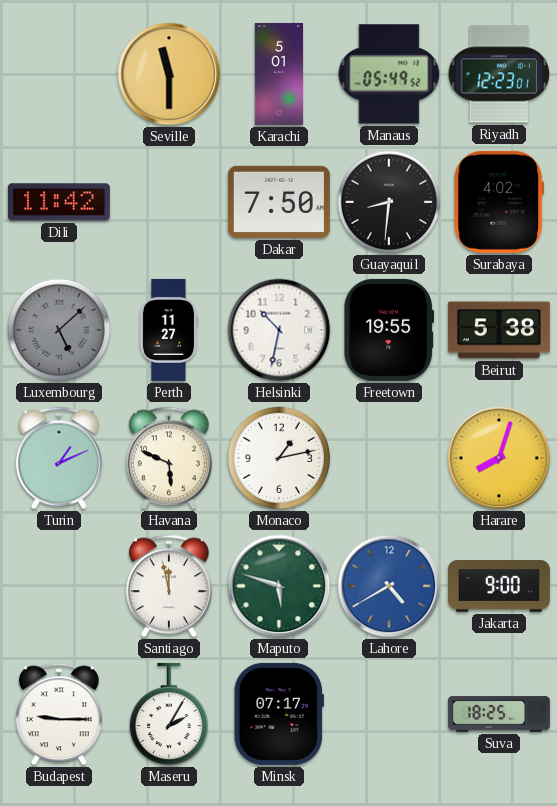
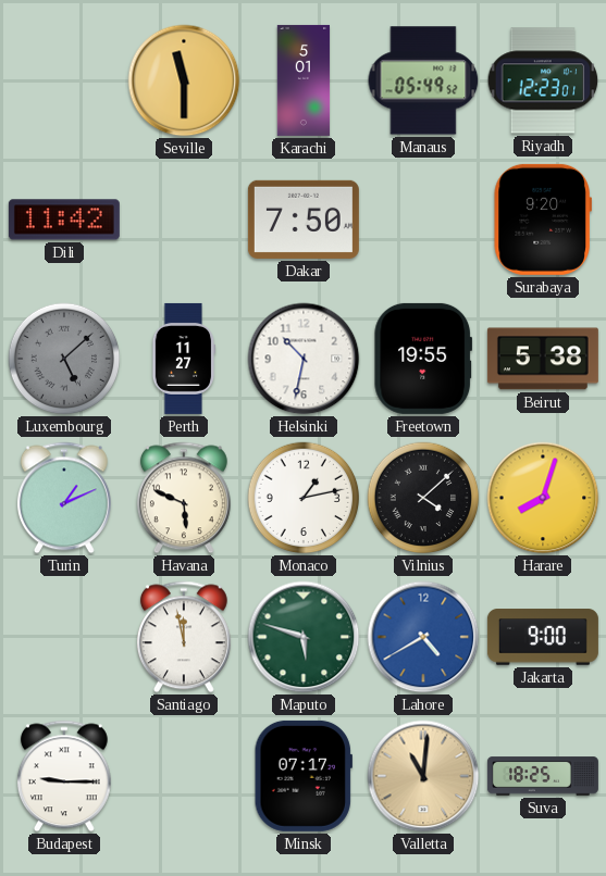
Guayaquil: 8:31 -> none
Surabaya: 4:02 -> 9:20
Vilnius: none -> 4:08
Maseru: 2:05 -> none
Valletta: none -> 11:01
